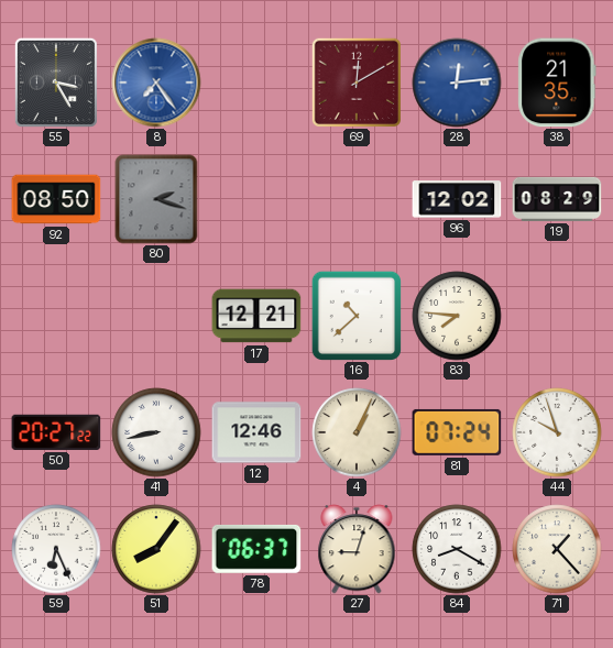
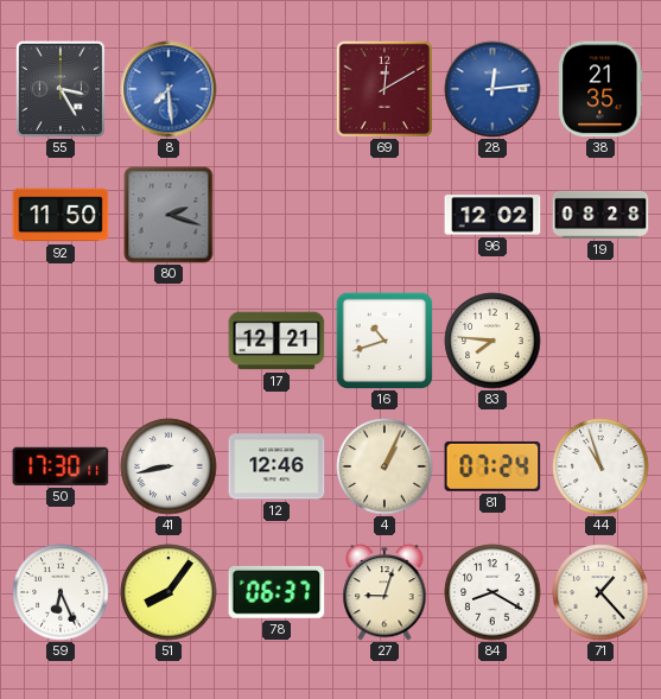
8: 7:24 -> 7:29
92: 08:50 -> 11:50
19: 08:29 -> 08:28
16: 10:38 -> 10:42
50: 20:27 -> 17:30
44: 9:57 -> 10:57
